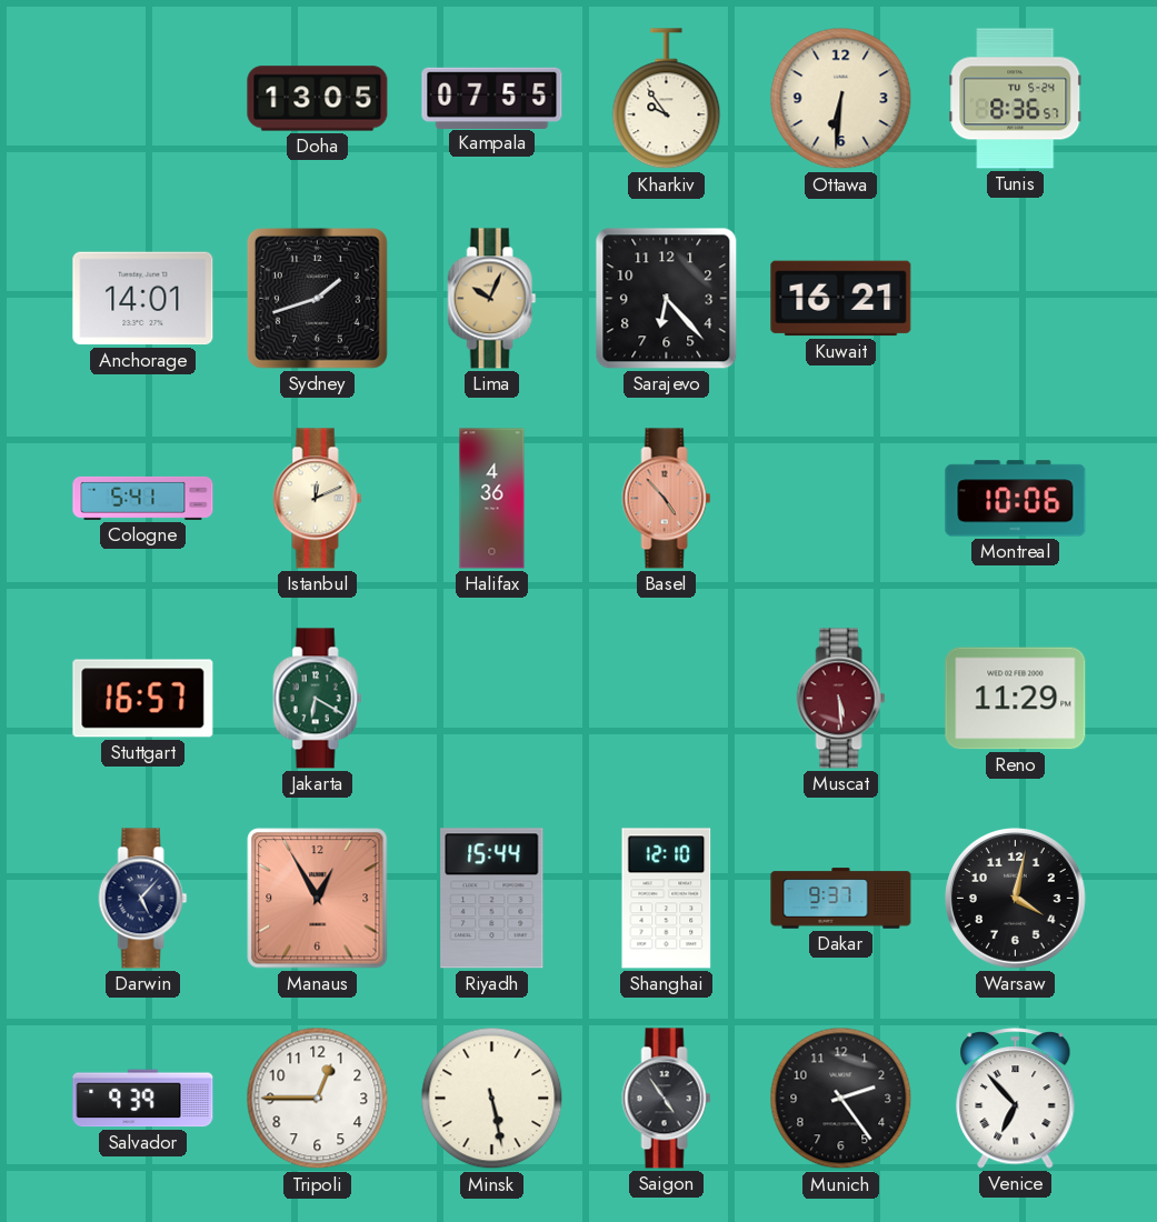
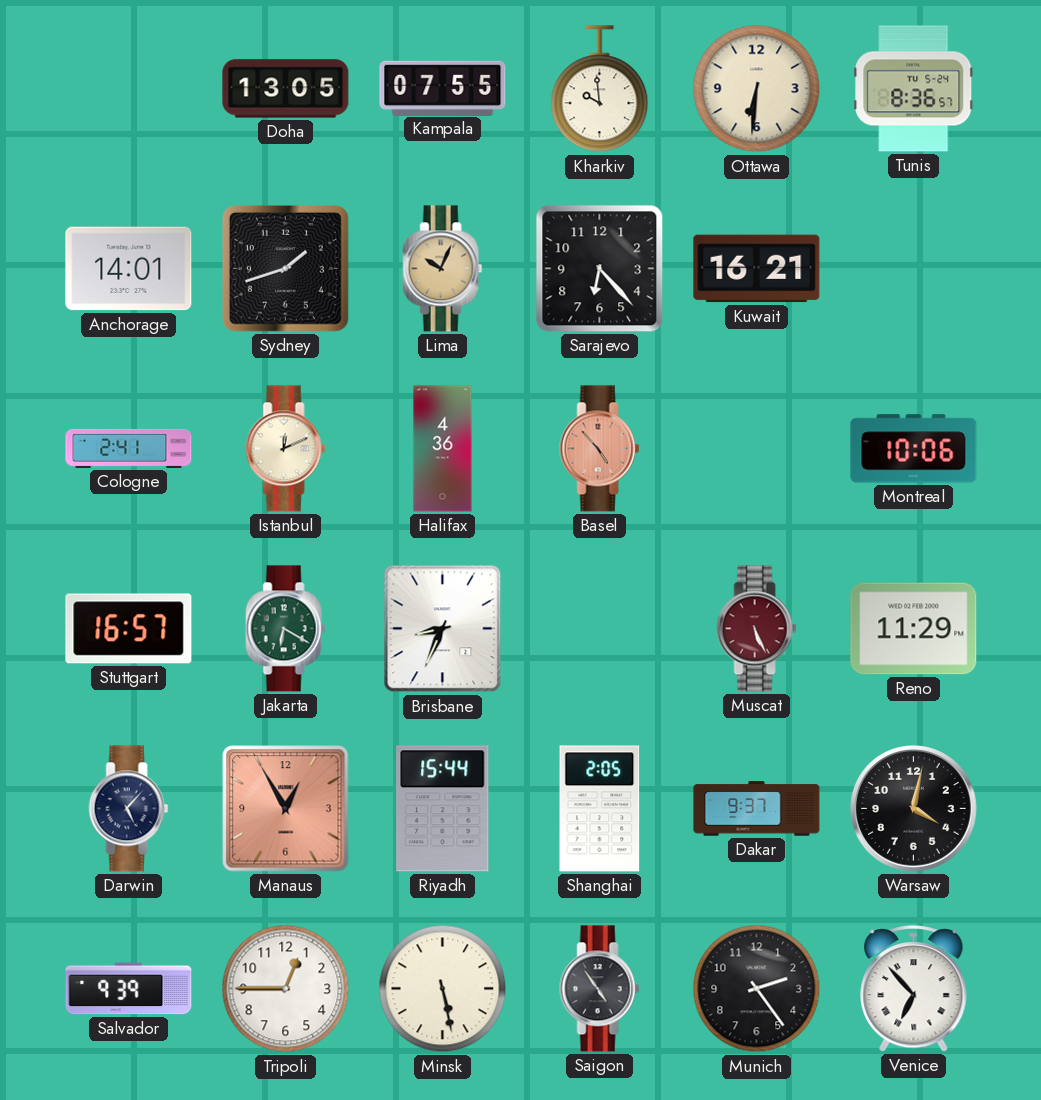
Kharkiv: 9:54 -> 9:59
Cologne: 5:41 -> 2:41
Brisbane: none -> 8:34
Muscat: 5:29 -> 5:26
Shanghai: 12:10 -> 2:05
